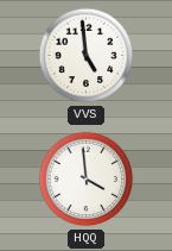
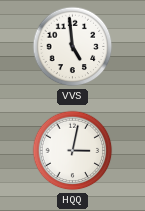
HQQ: 3:59 -> 3:02
